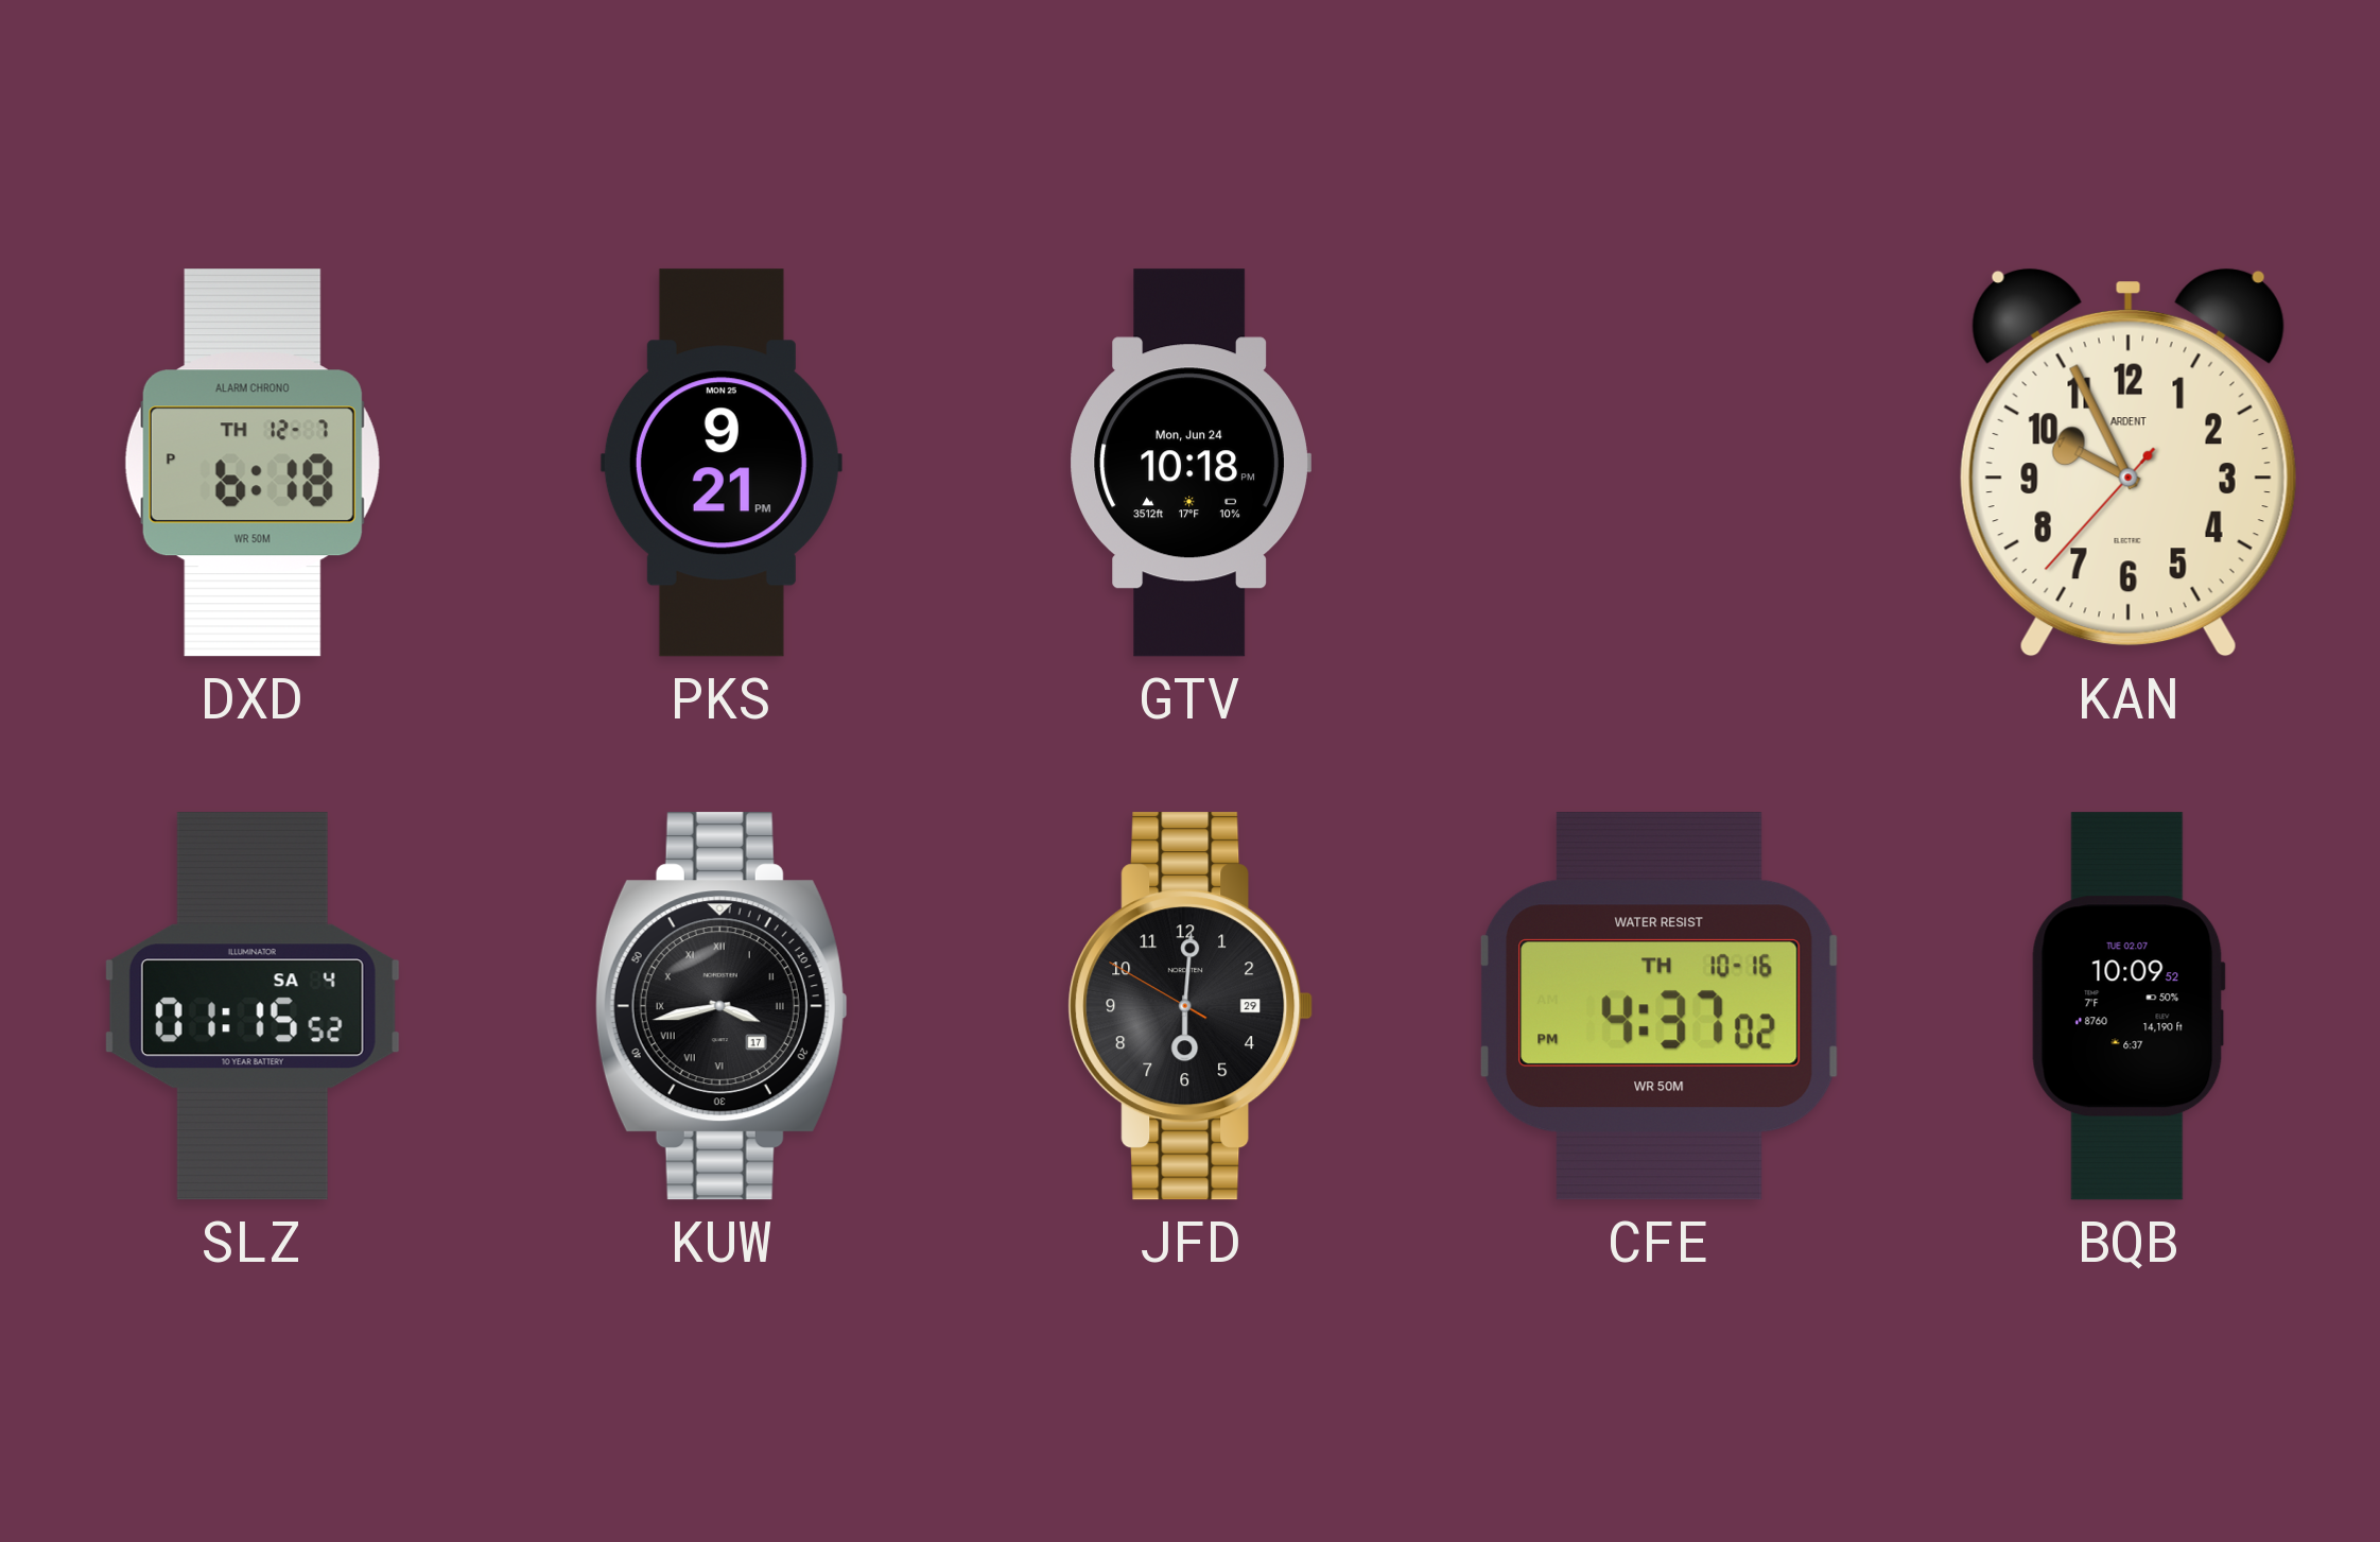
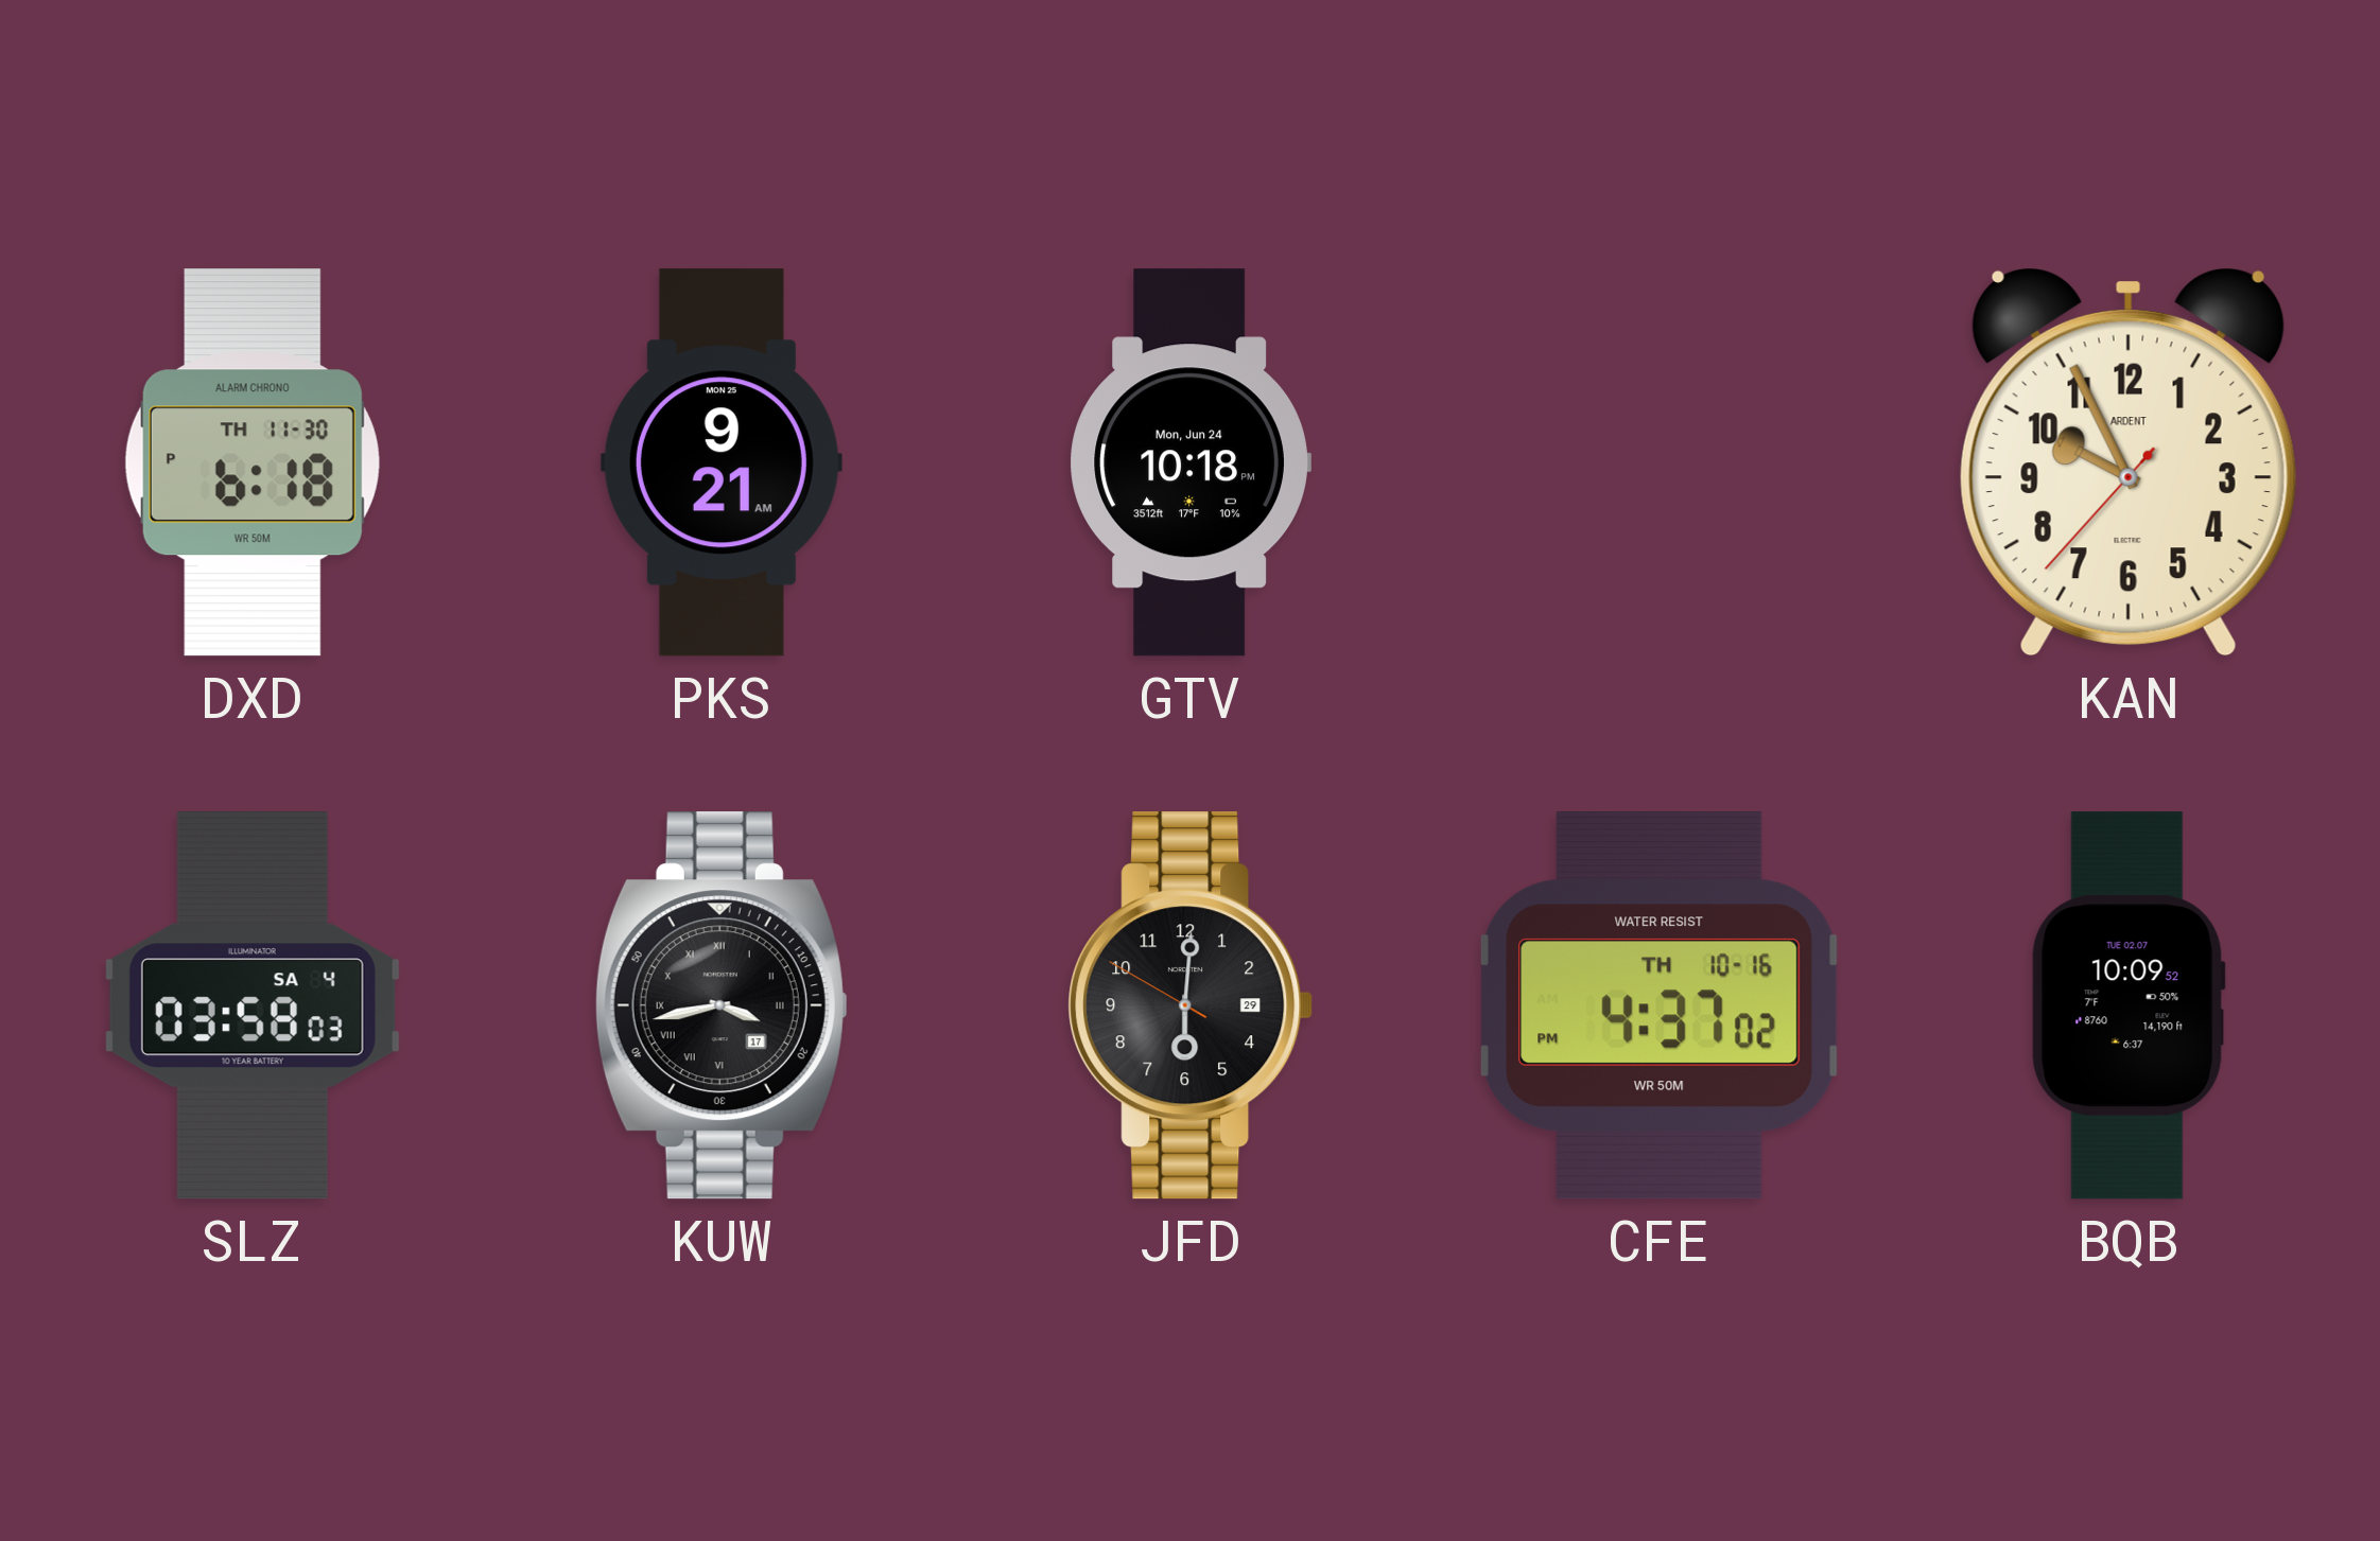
DXD date: TH 12-7 -> TH 11-30
PKS: 9:21 PM -> 9:21 AM
SLZ: 01:15 -> 03:58
